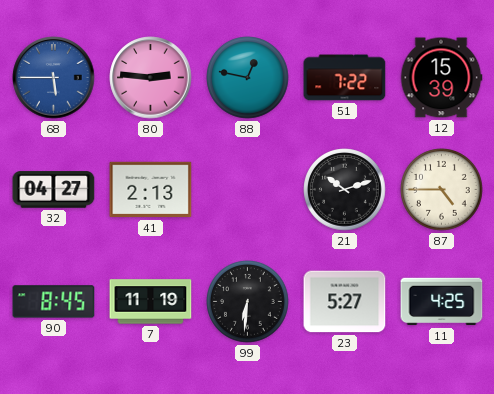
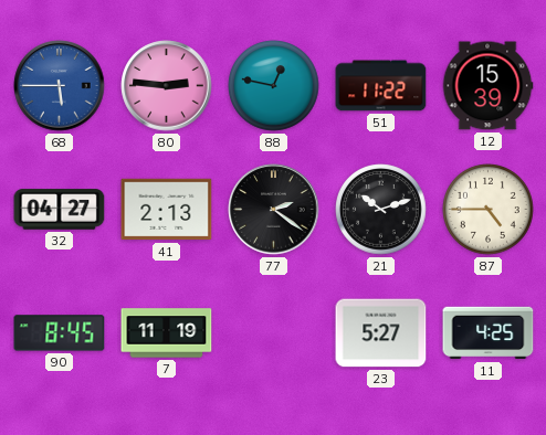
51: 7:22 -> 11:22
77: none -> 2:21
99: 6:31 -> none
